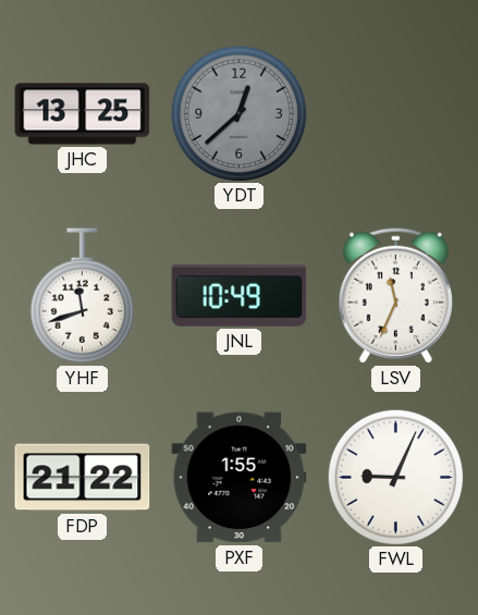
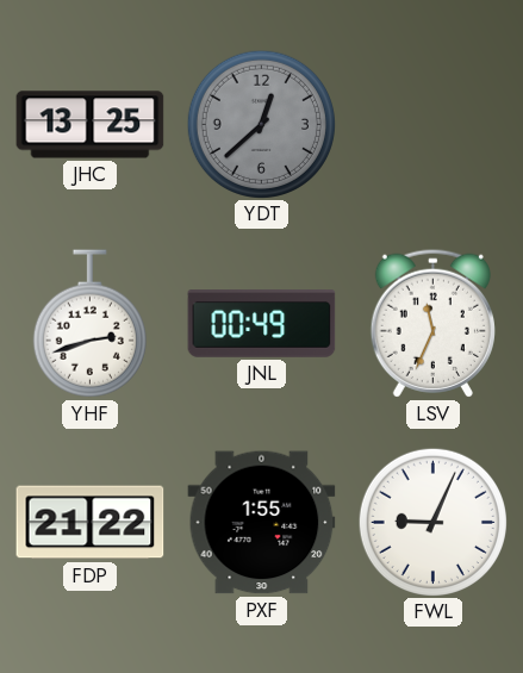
YHF: 11:42 -> 2:42
JNL: 10:49 -> 00:49
